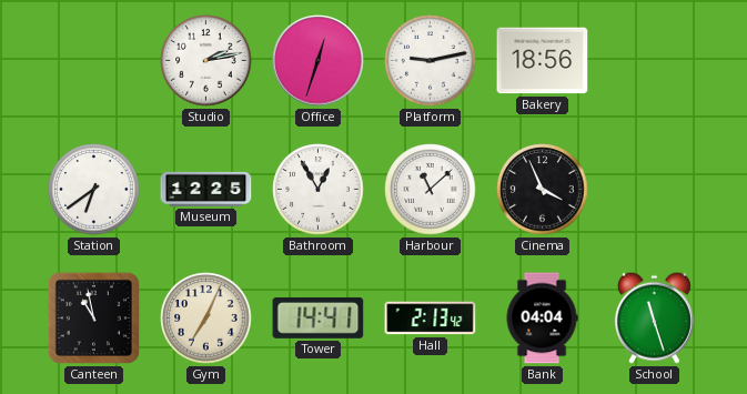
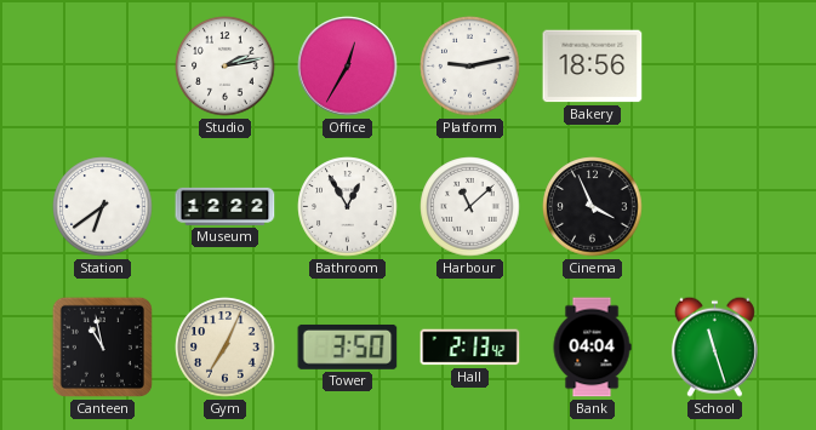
Office: 12:33 -> 12:35
Museum: 12:25 -> 12:22
Tower: 14:41 -> 3:50
